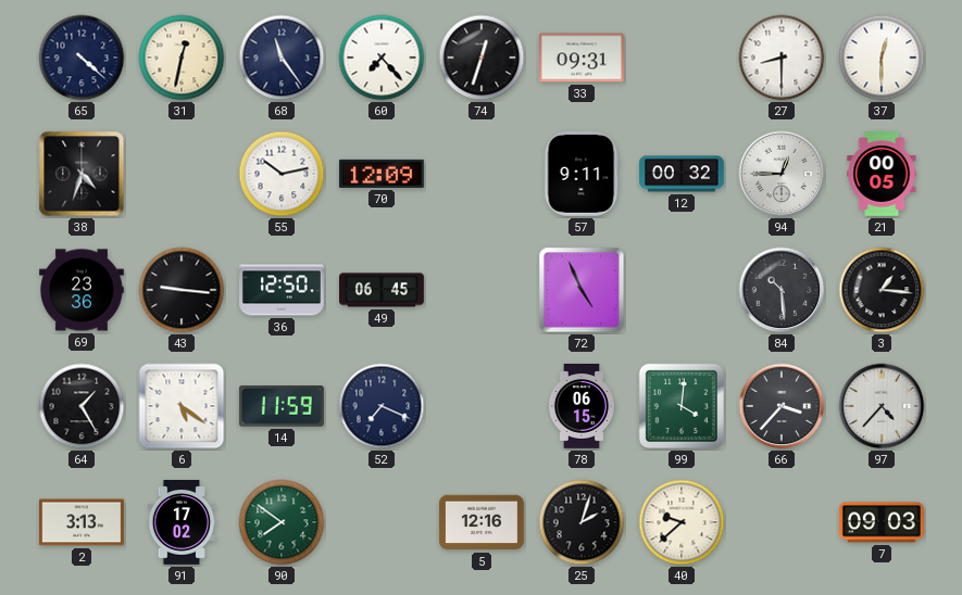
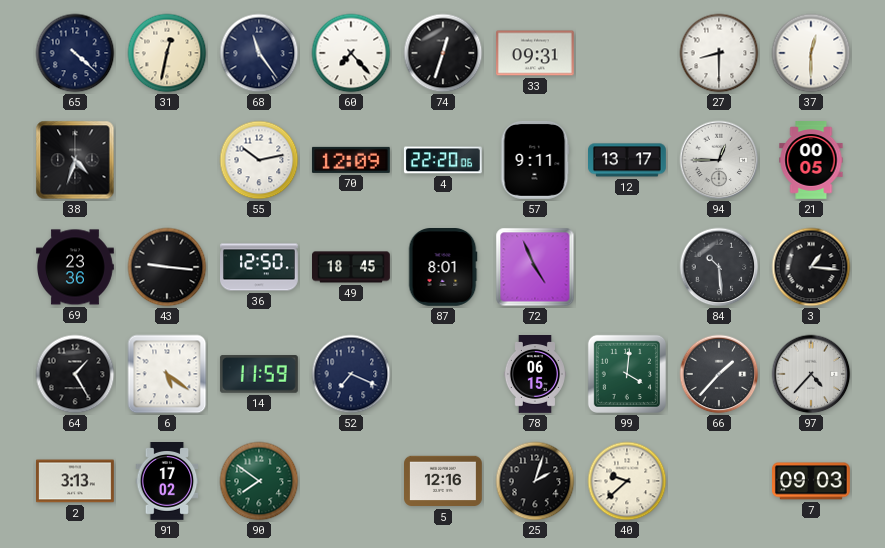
4: none -> 22:20
12: 00:32 -> 13:17
49: 06:45 -> 18:45
87: none -> 8:01
66: 3:37 -> 1:37
